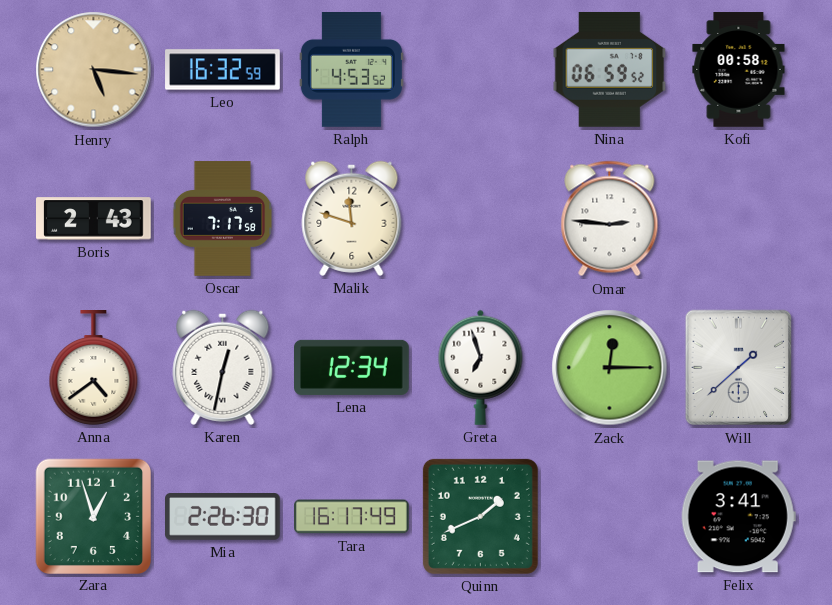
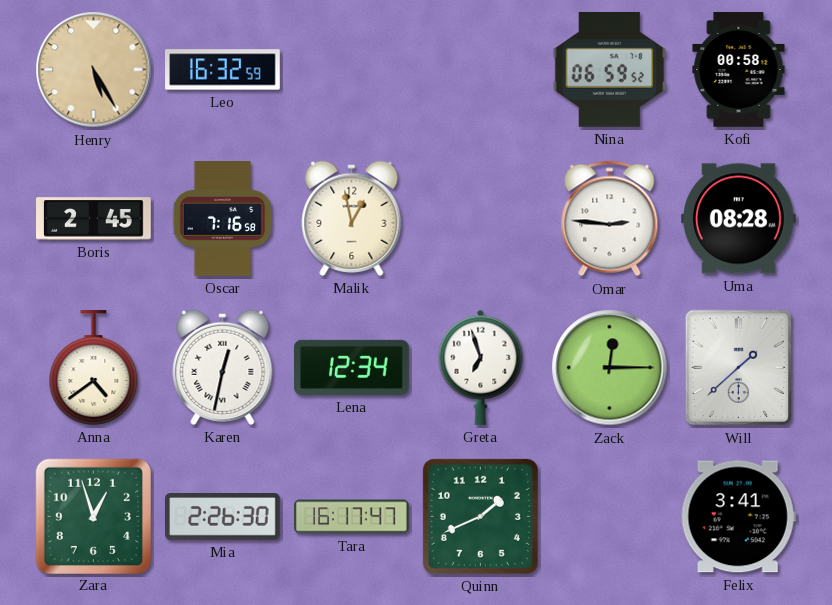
Henry: 5:16 -> 5:25
Ralph: 4:53 -> none
Boris: 2:43 -> 2:45
Oscar: 7:17 -> 7:16
Malik: 11:48 -> 12:58
Uma: none -> 08:28
Tara: 16:17:49 -> 16:17:47
